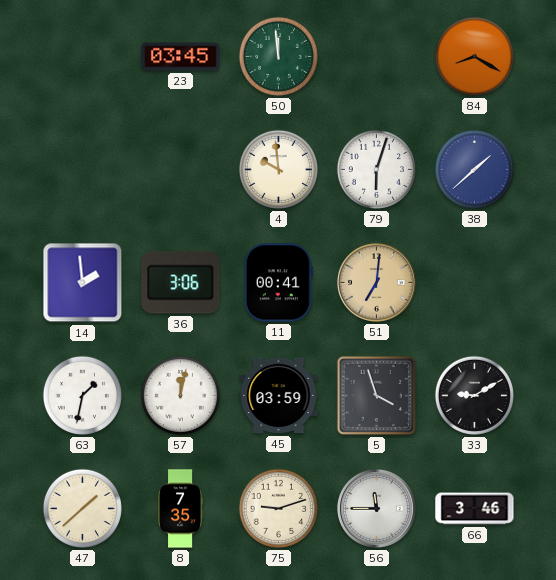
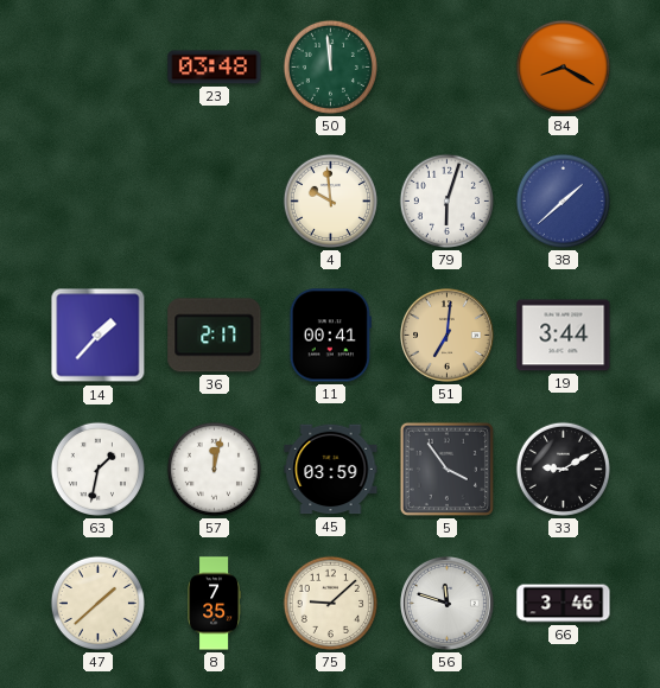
23: 03:45 -> 03:48
14: 1:59 -> 1:37
36: 3:06 -> 2:17
19: none -> 3:44
5: 3:57 -> 3:54
75: 9:12 -> 9:08
56: 11:45 -> 11:48
